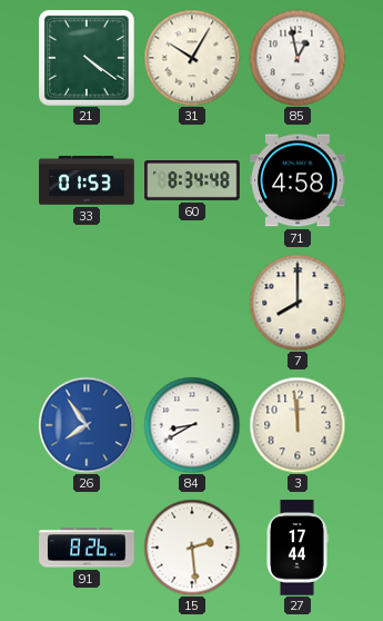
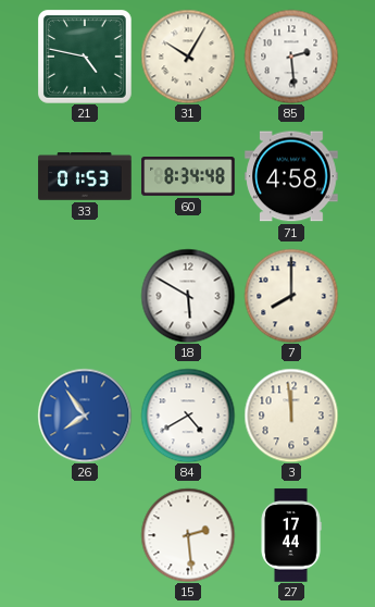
21: 4:21 -> 4:47
85: 12:58 -> 2:29
18: none -> 5:50
84: 8:40 -> 4:40
91: 8:26 -> none
